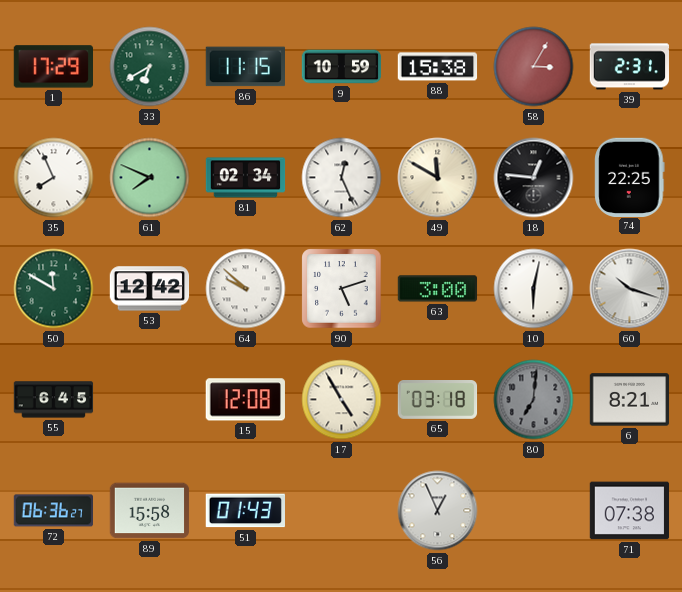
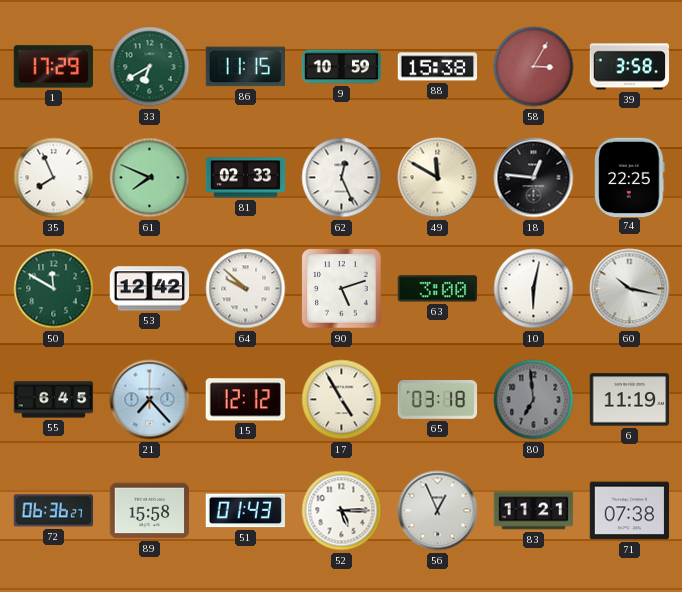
39: 2:31 -> 3:58
81: 02:34 -> 02:33
60: 10:18 -> 10:17
21: none -> 7:23
15: 12:08 -> 12:12
80: 7:01 -> 6:59
6: 8:21 -> 11:19
52: none -> 5:15
83: none -> 11:21
